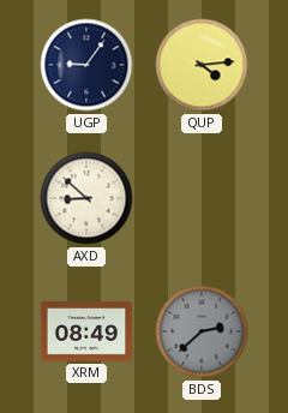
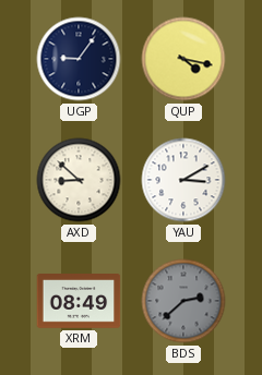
QUP: 4:14 -> 4:17
YAU: none -> 3:10
